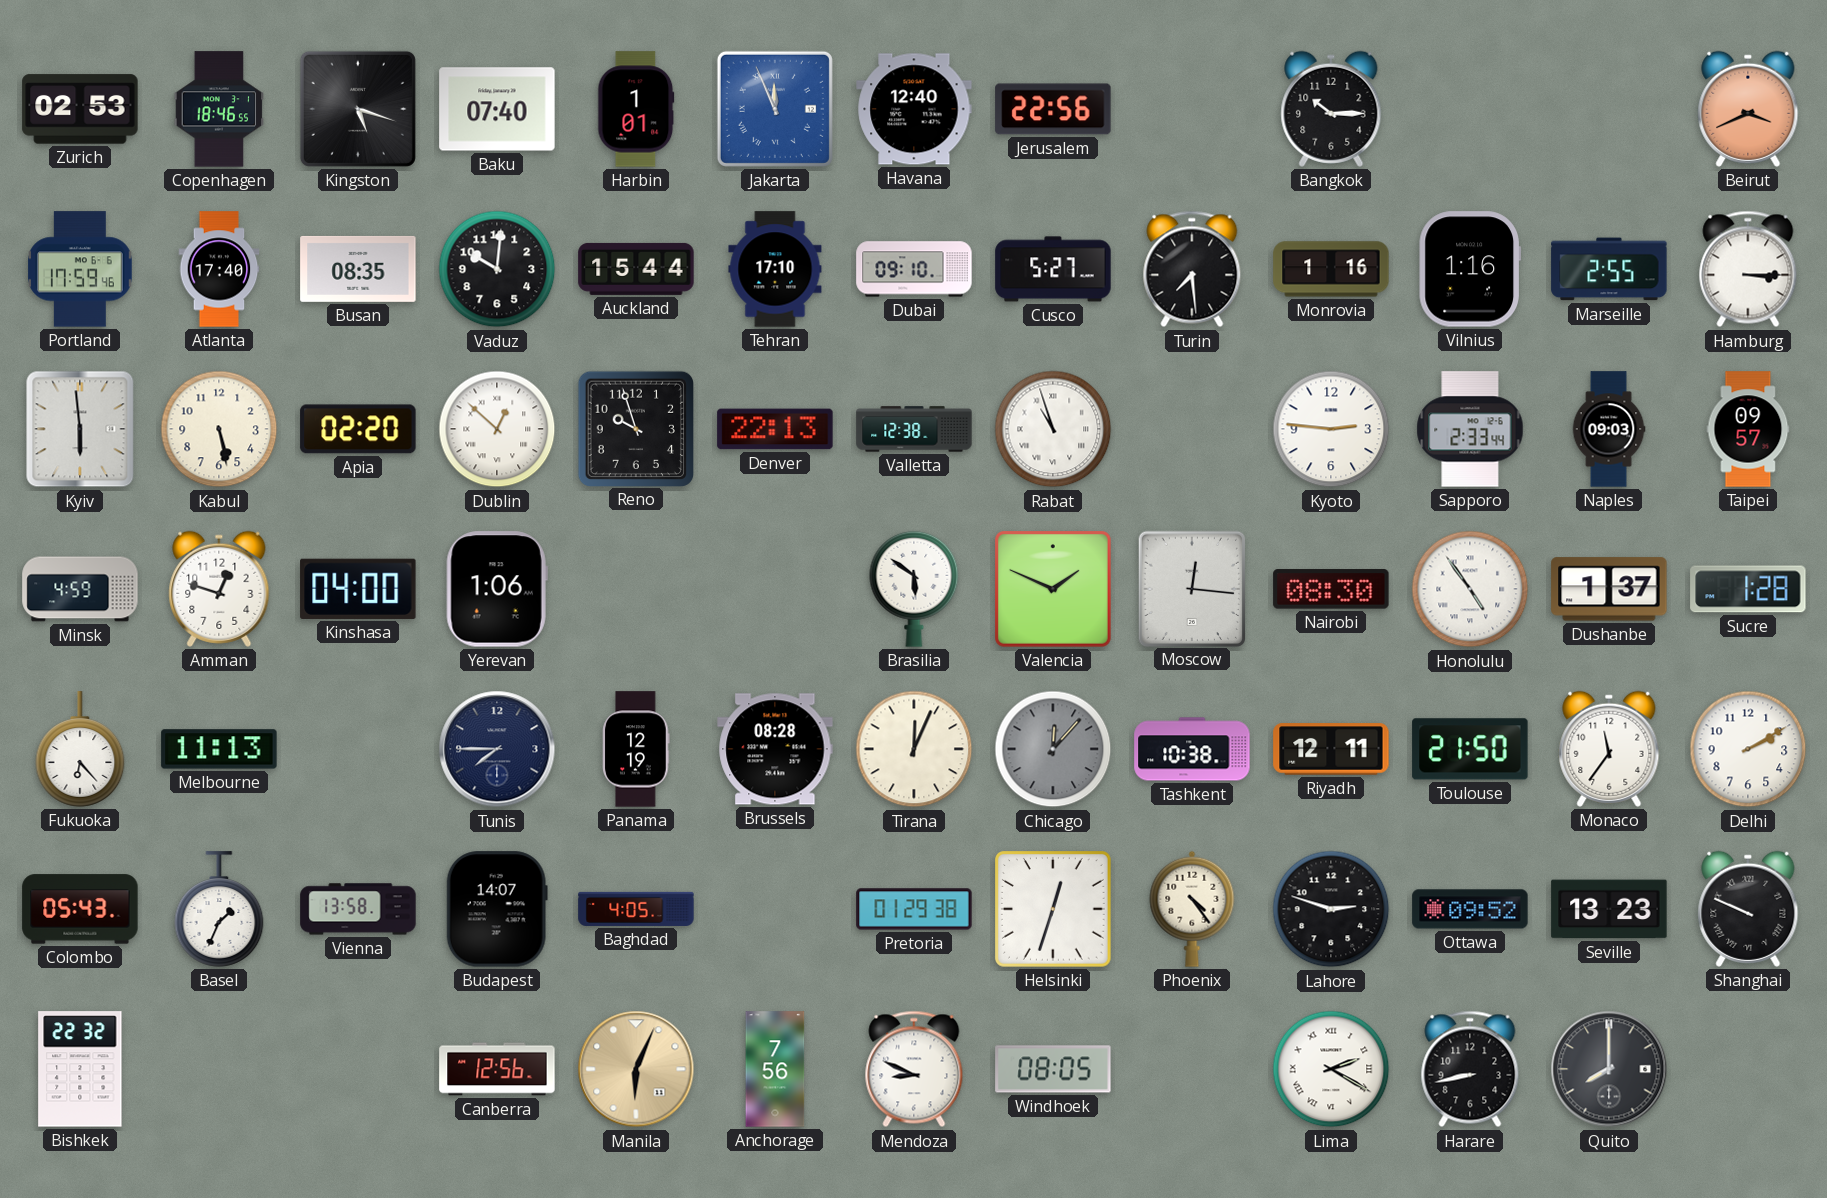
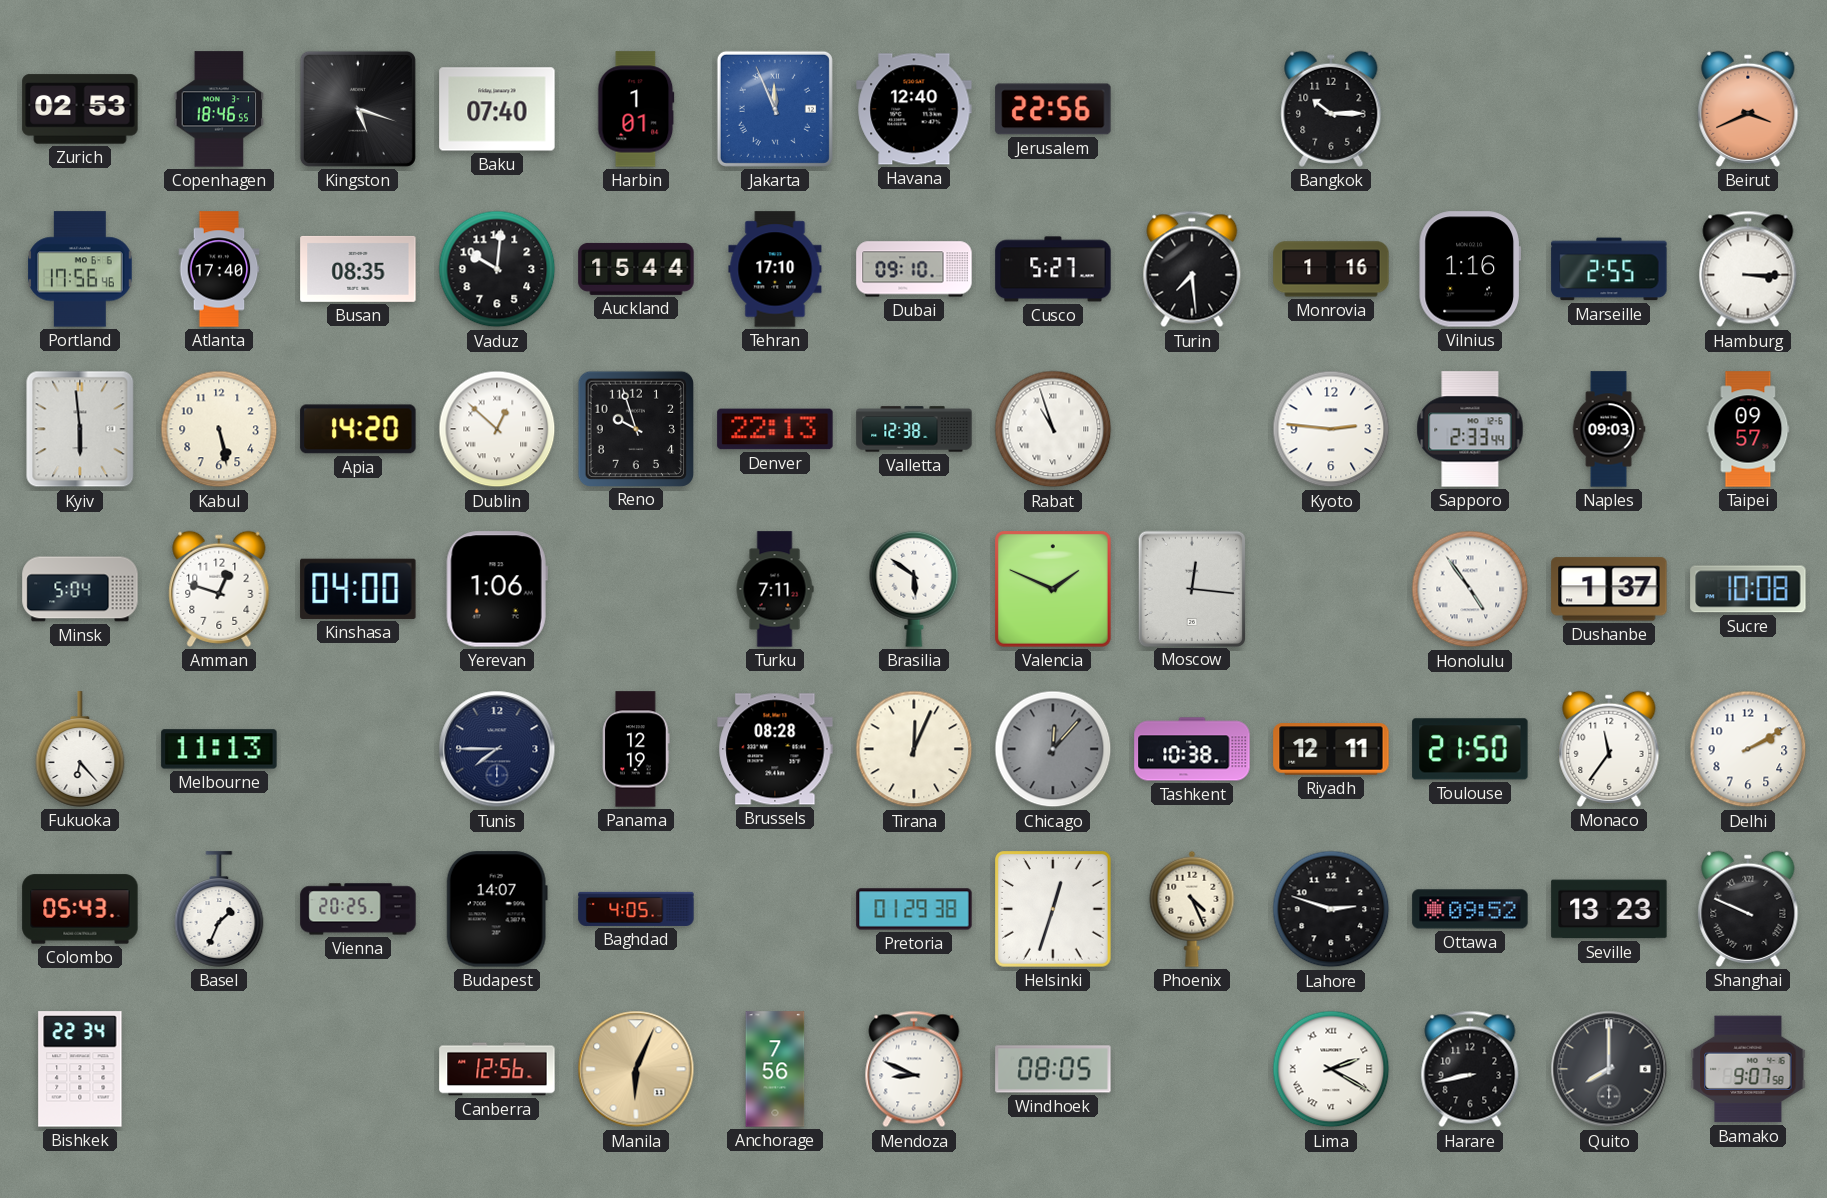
Portland: 17:59 -> 17:56
Apia: 02:20 -> 14:20
Minsk: 4:59 -> 5:04
Turku: none -> 7:11
Nairobi: 08:30 -> none
Sucre: 1:28 -> 10:08
Vienna: 13:58 -> 20:25
Phoenix: 4:24 -> 4:26
Bishkek: 22:32 -> 22:34
Bamako: none -> 9:07
